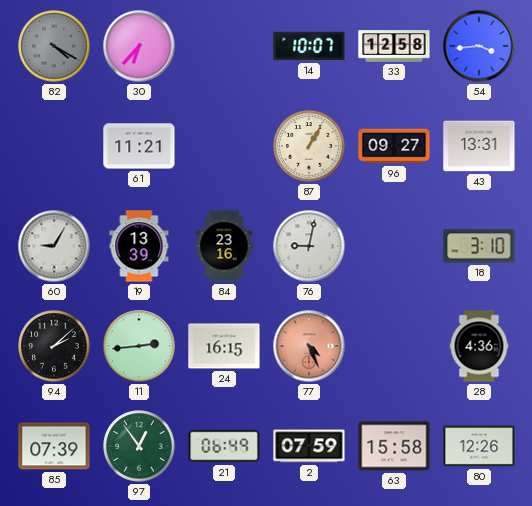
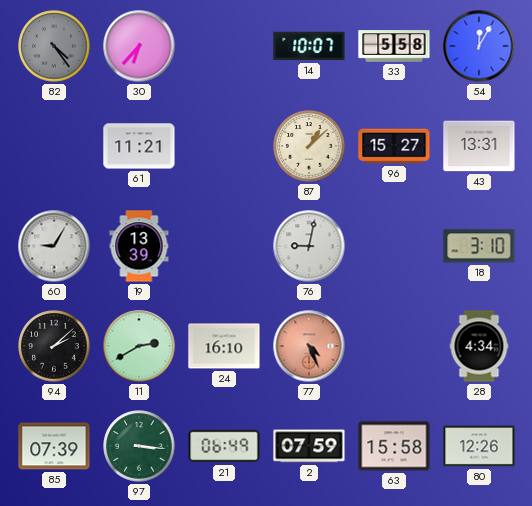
82: 4:20 -> 4:24
33: 12:58 -> 5:58
54: 3:44 -> 12:05
87: 1:05 -> 1:08
96: 09:27 -> 15:27
84: 23:16 -> none
11: 2:44 -> 2:40
24: 16:15 -> 16:10
28: 4:36 -> 4:34
97: 12:54 -> 3:16
